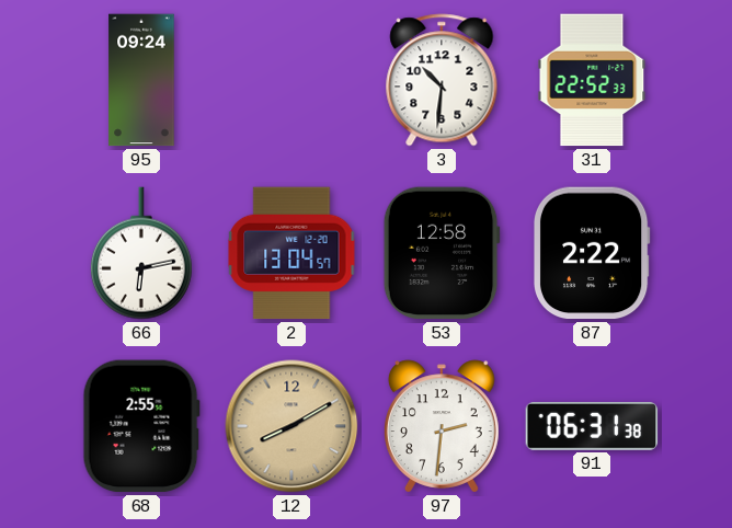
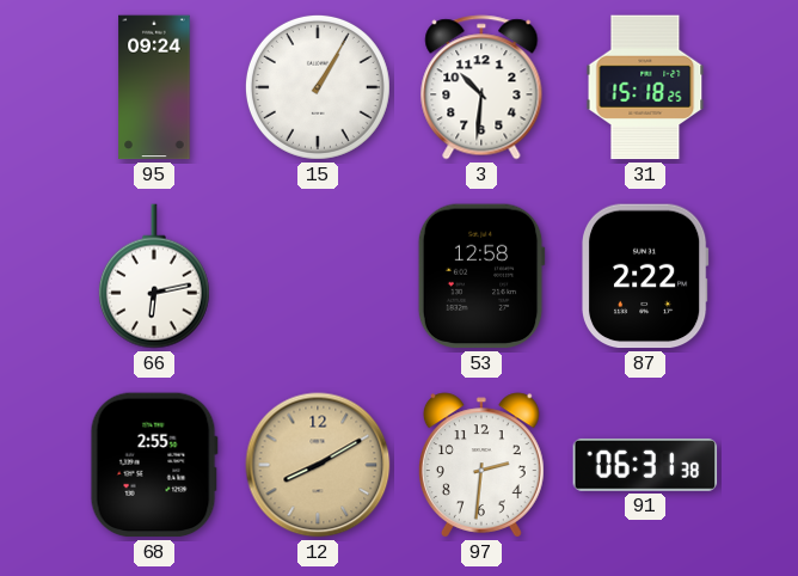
15: none -> 1:05
31: 22:52 -> 15:18
2: 13:04 -> none
